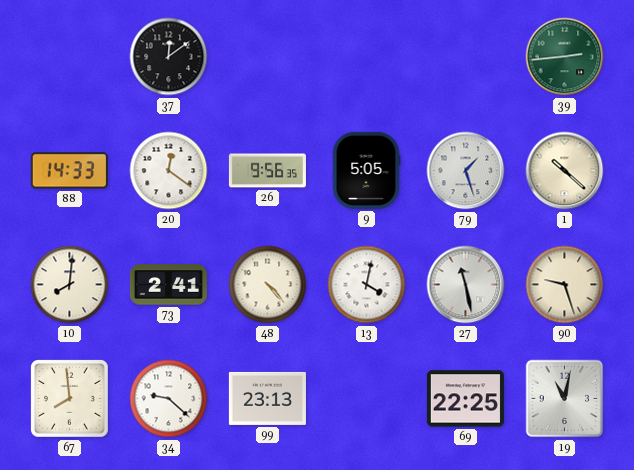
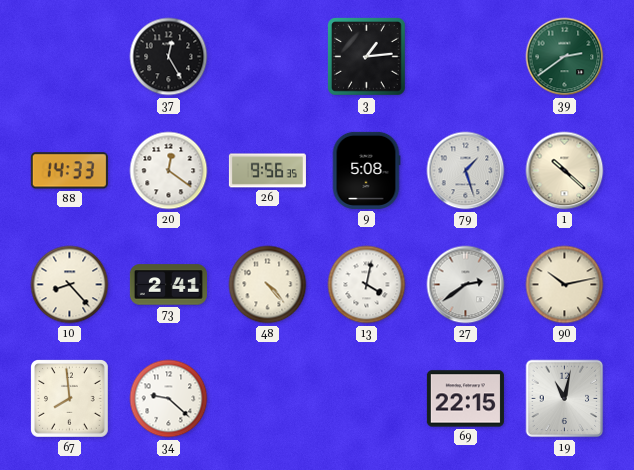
37: 12:09 -> 12:25
3: none -> 1:14
39: 2:44 -> 2:39
9: 5:05 -> 5:08
10: 8:01 -> 8:23
27: 11:28 -> 2:39
90: 9:27 -> 10:13
99: 23:13 -> none
69: 22:25 -> 22:15
